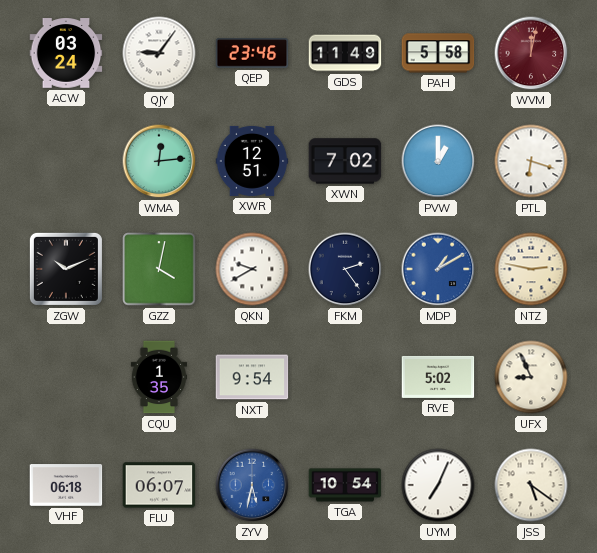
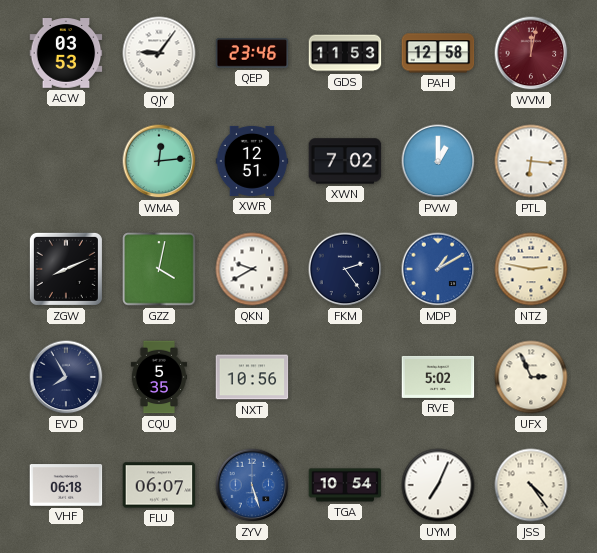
ACW: 03:24 -> 03:53
GDS: 11:49 -> 11:53
PAH: 5:58 -> 12:58
PTL: 6:18 -> 6:16
ZGW: 10:11 -> 8:11
EVD: none -> 7:55
CQU: 1:35 -> 5:35
NXT: 9:54 -> 10:56
UFX: 8:56 -> 2:56
ZYV: 5:32 -> 5:27
JSS: 5:21 -> 4:24
